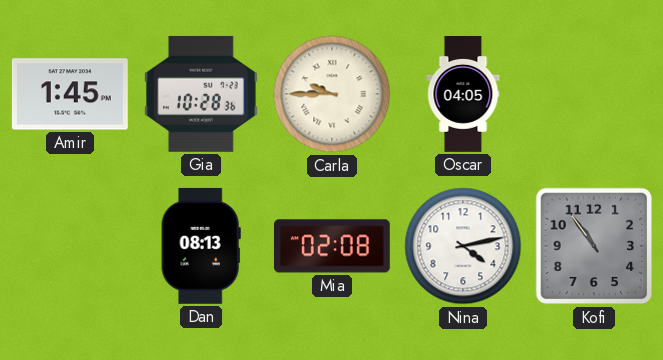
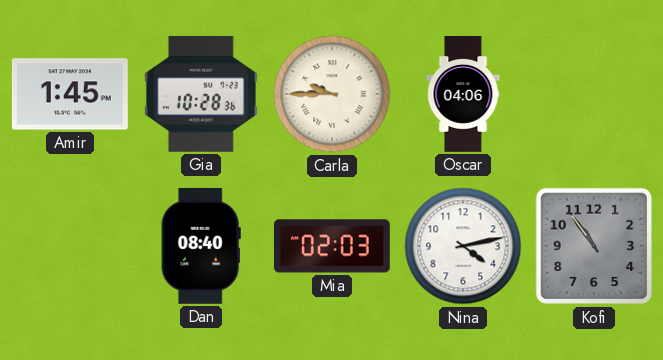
Oscar: 04:05 -> 04:06
Dan: 08:13 -> 08:40
Mia: 02:08 -> 02:03
